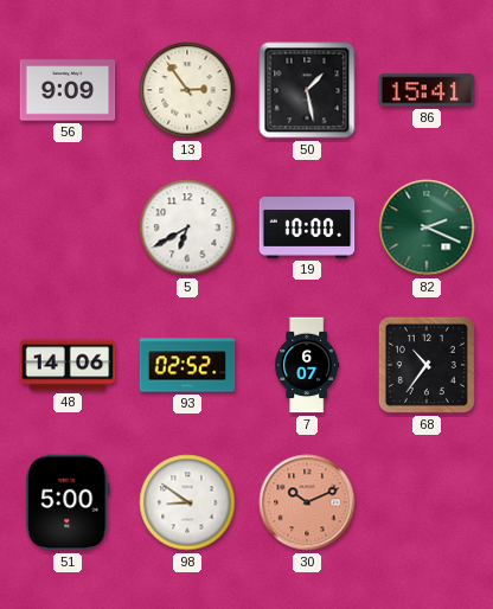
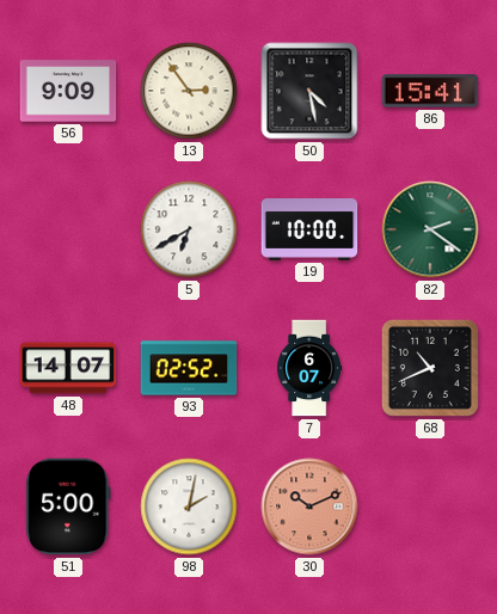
50: 1:28 -> 4:28
82: 2:19 -> 2:21
48: 14:06 -> 14:07
68: 10:36 -> 10:41
98: 8:51 -> 2:02
